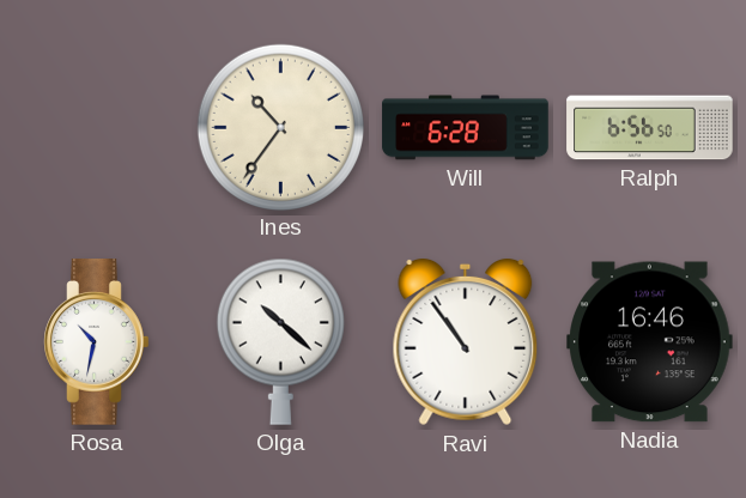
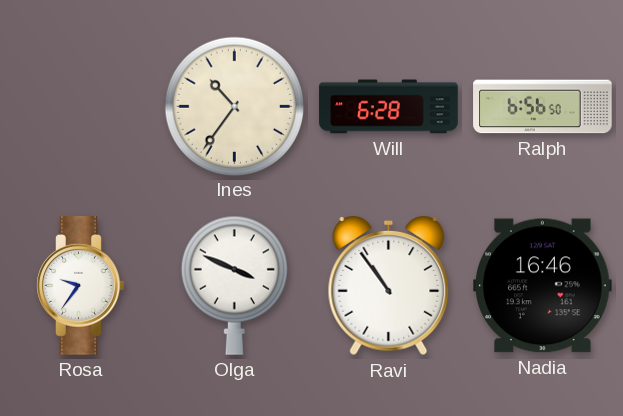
Rosa: 10:32 -> 9:36
Olga: 10:22 -> 3:49
